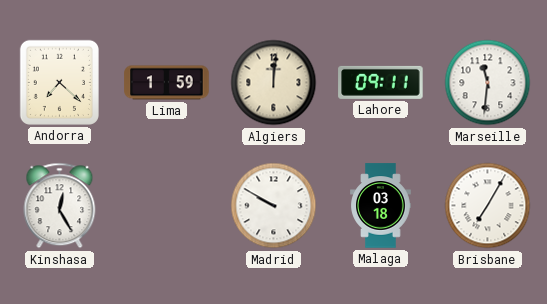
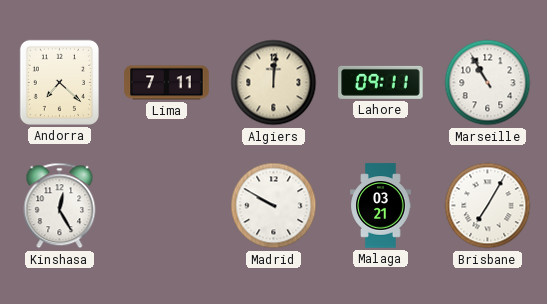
Lima: 1:59 -> 7:11
Marseille: 11:31 -> 10:55
Malaga: 03:18 -> 03:21
